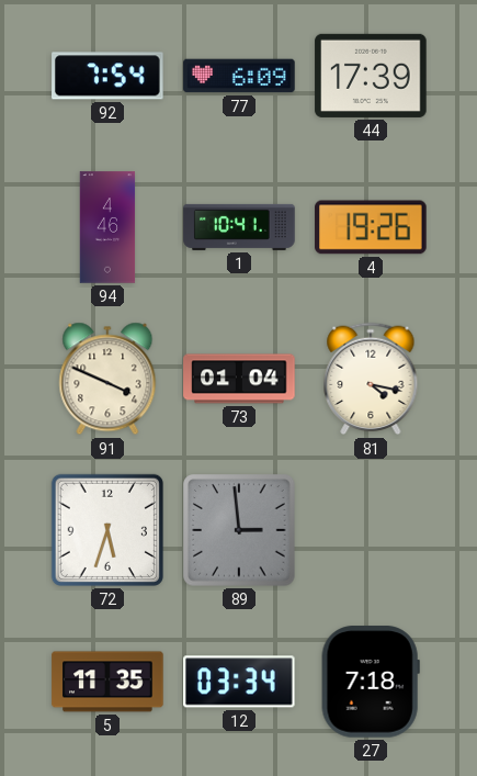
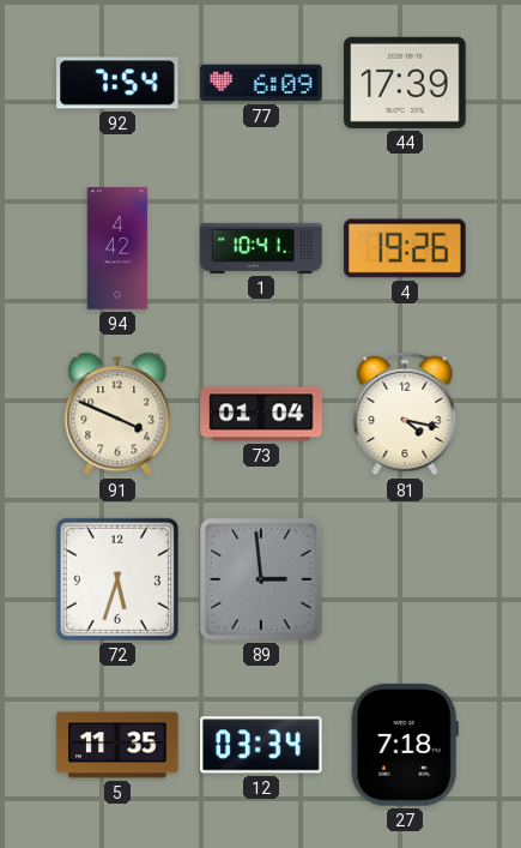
94: 4:46 -> 4:42
